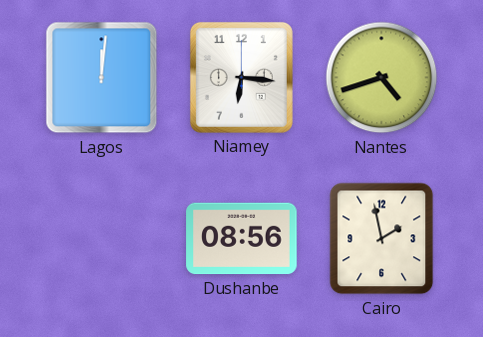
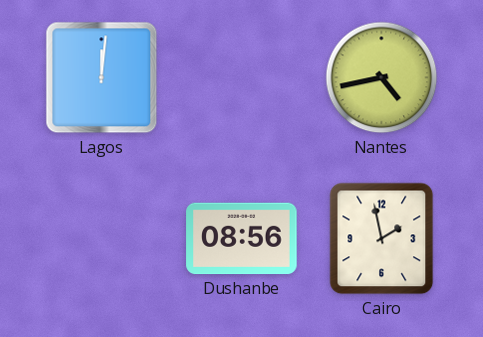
Niamey: 6:16 -> none
Nantes: 4:42 -> 4:43
